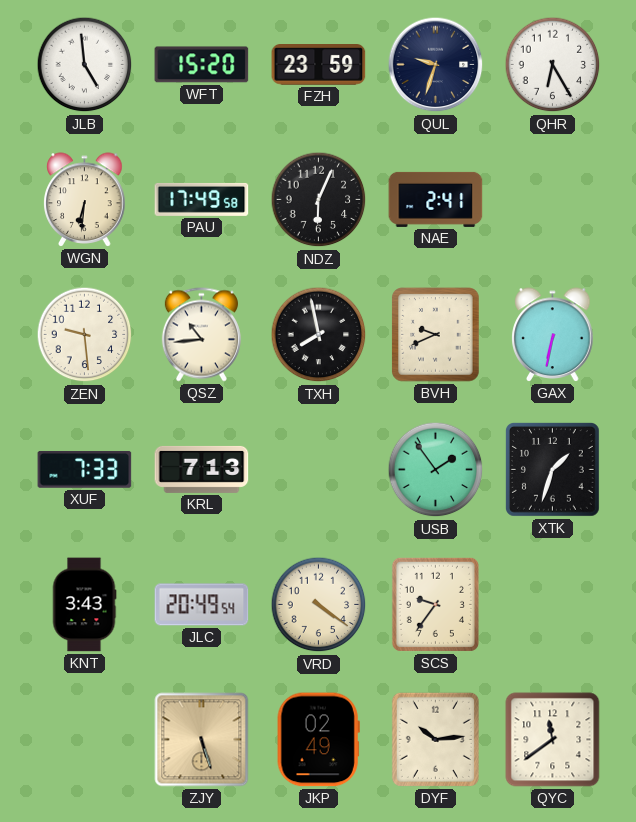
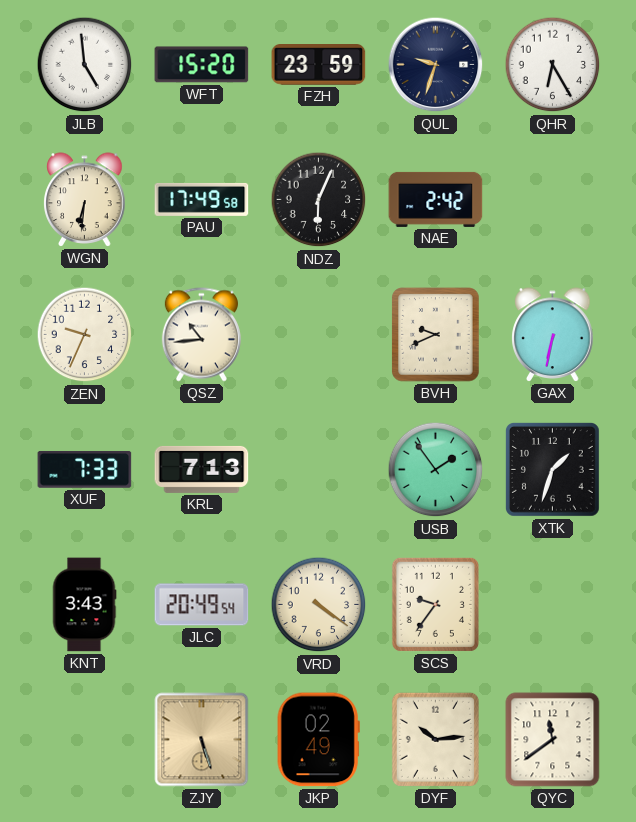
NAE: 2:41 -> 2:42
ZEN: 9:29 -> 9:34
TXH: 7:58 -> none
